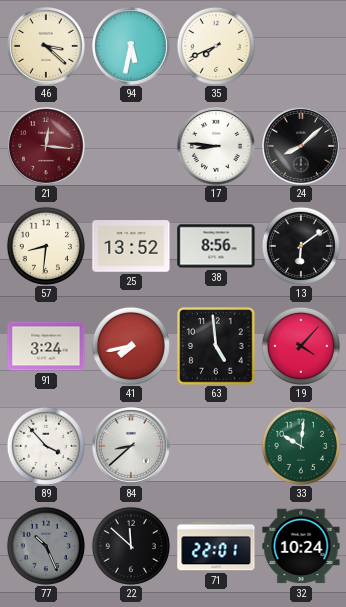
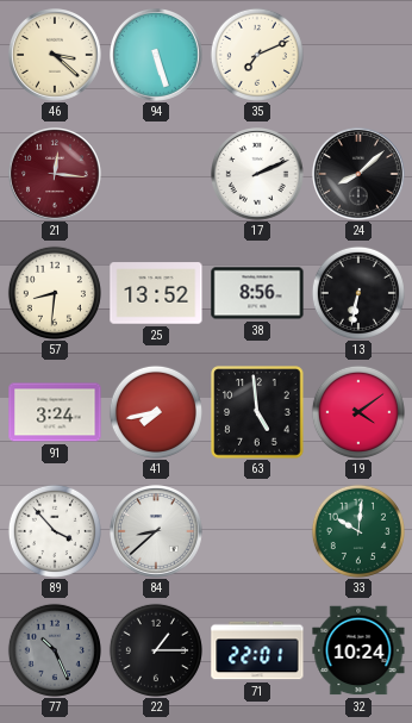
94: 5:32 -> 5:27
35: 7:41 -> 7:11
17: 8:46 -> 2:11
13: 6:09 -> 6:32
19: 4:07 -> 4:09
22: 11:52 -> 1:15
